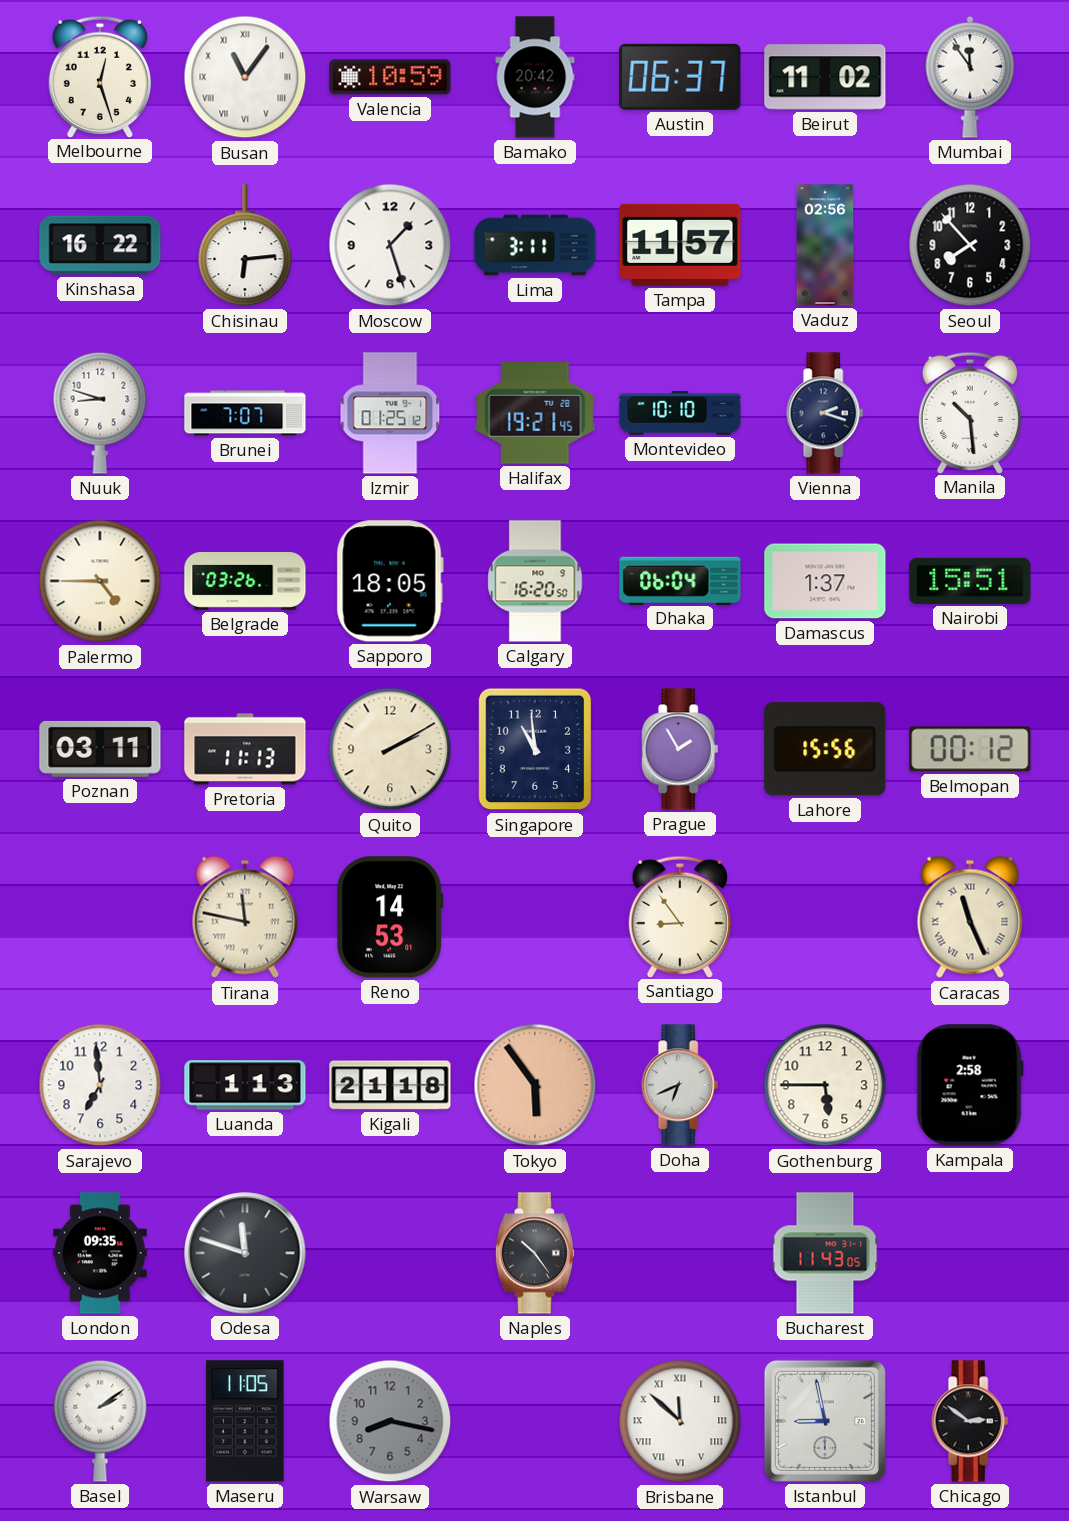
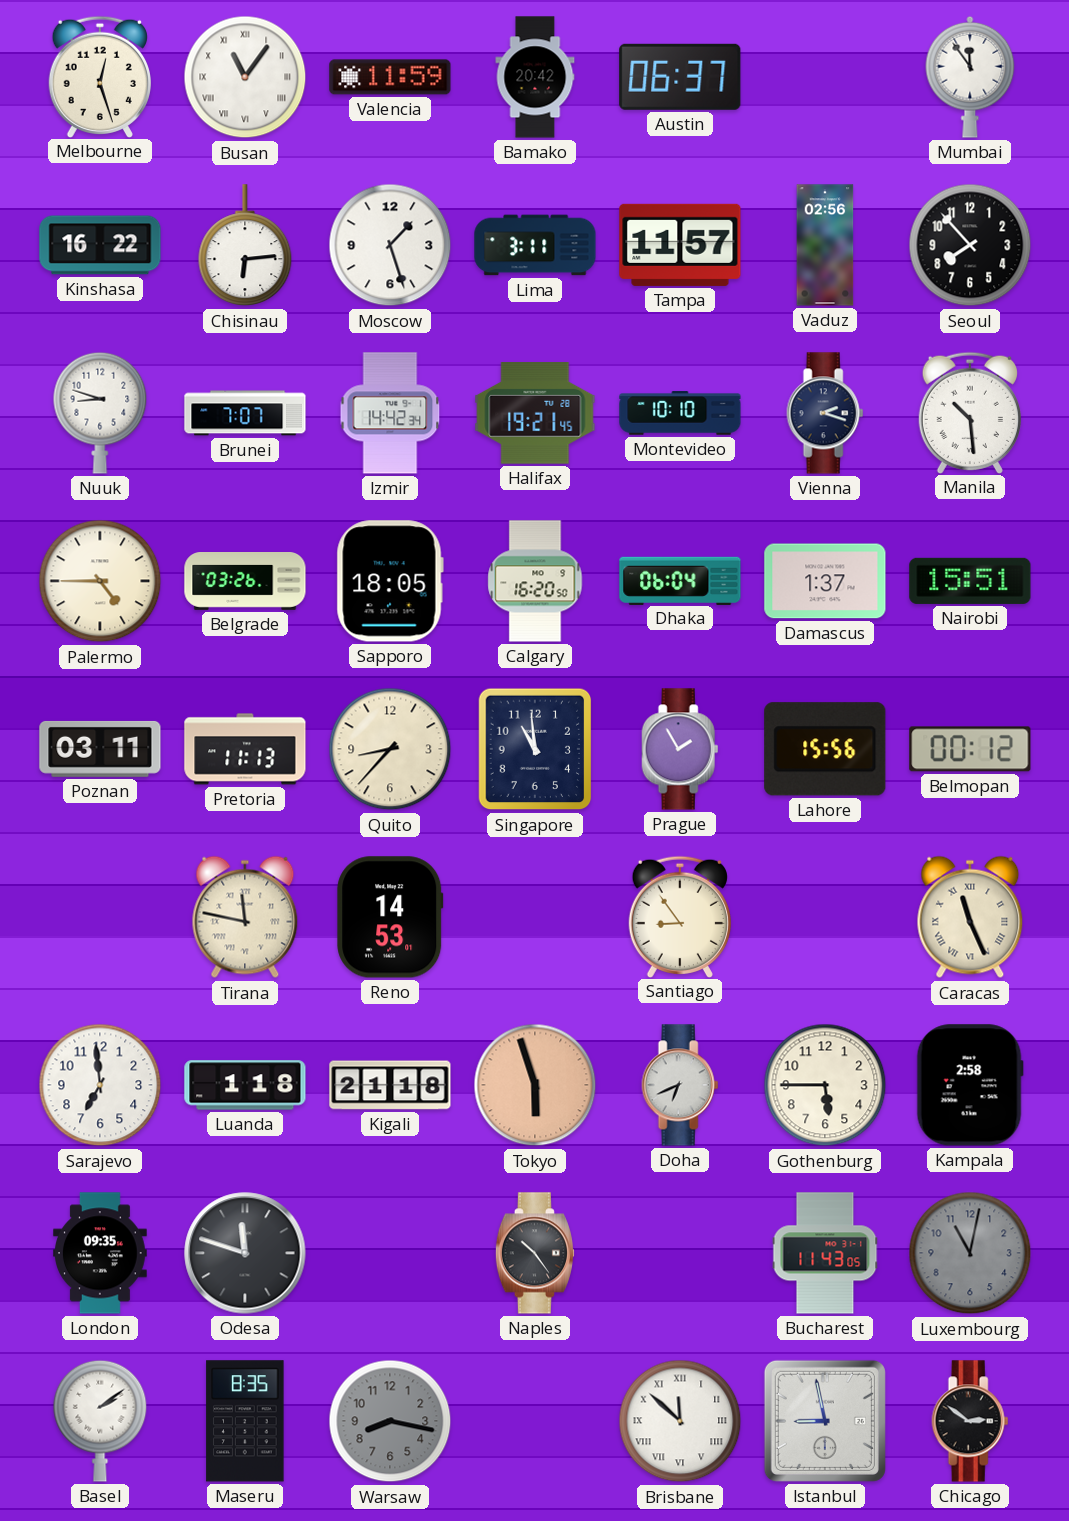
Valencia: 10:59 -> 11:59
Beirut: 11:02 -> none
Izmir: 01:25 -> 14:42
Quito: 2:10 -> 8:37
Luanda: 1:13 -> 1:18
Tokyo: 5:54 -> 5:57
Luxembourg: none -> 11:02
Maseru: 11:05 -> 8:35
